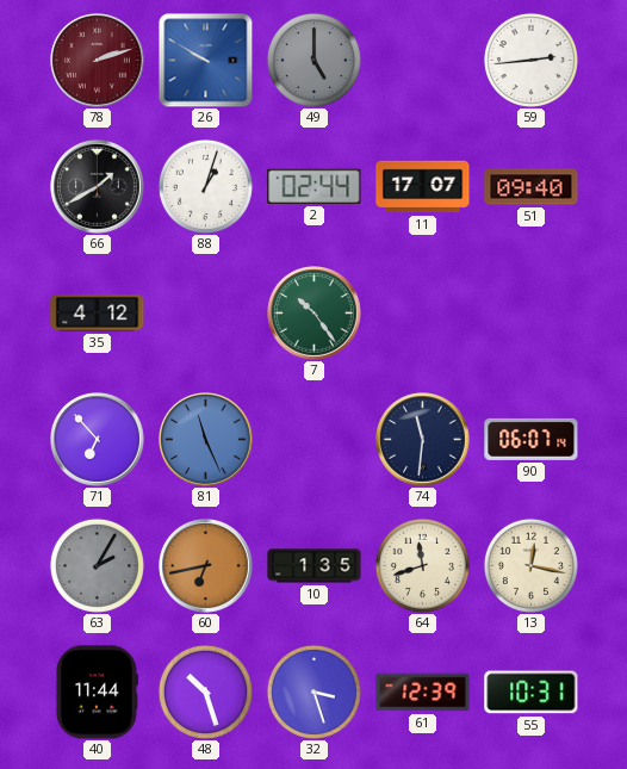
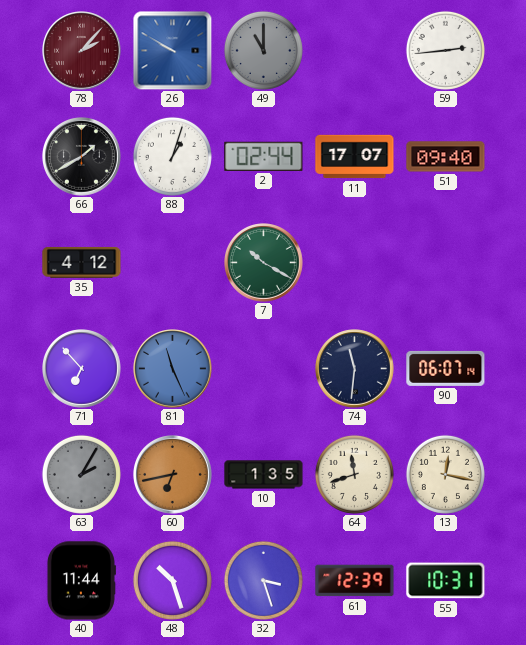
78: 2:12 -> 2:07
49: 5:00 -> 11:00
7: 10:24 -> 10:20
